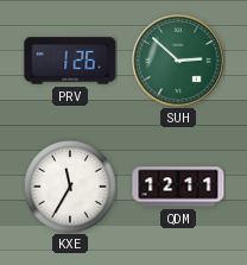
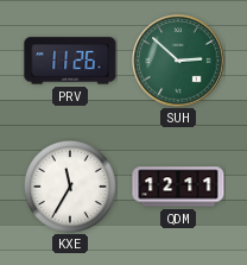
PRV: 1:26 -> 11:26
